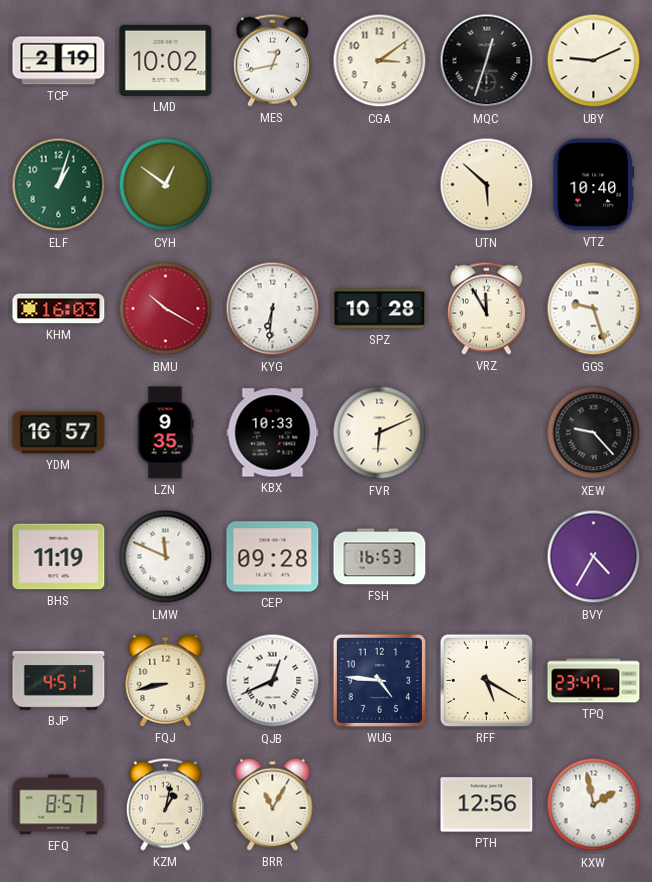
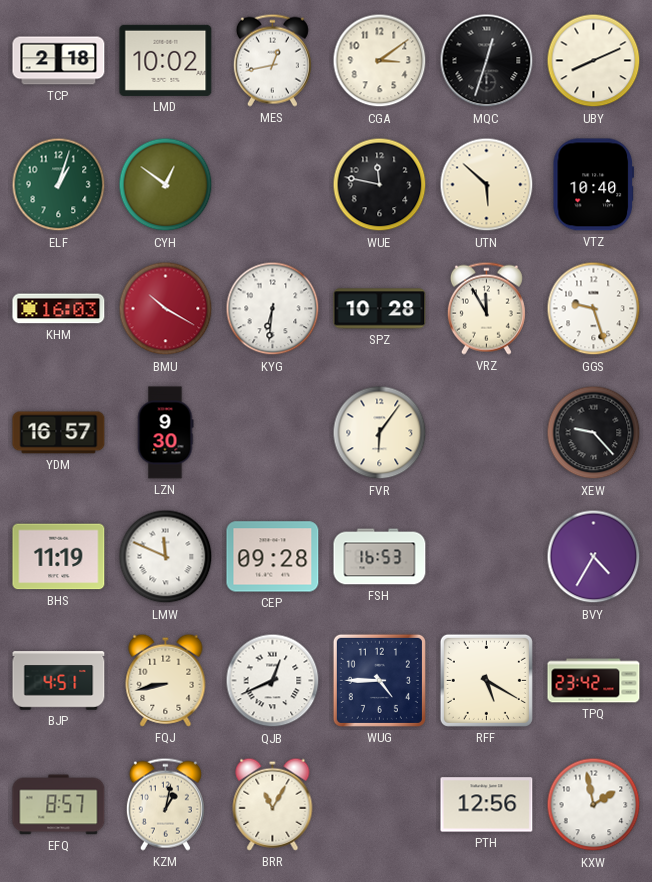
TCP: 2:19 -> 2:18
UBY: 9:11 -> 8:11
WUE: none -> 11:47
LZN: 9:35 -> 9:30
KBX: 10:33 -> none
FVR: 6:11 -> 6:06
WUG: 4:46 -> 4:45
TPQ: 23:47 -> 23:42
